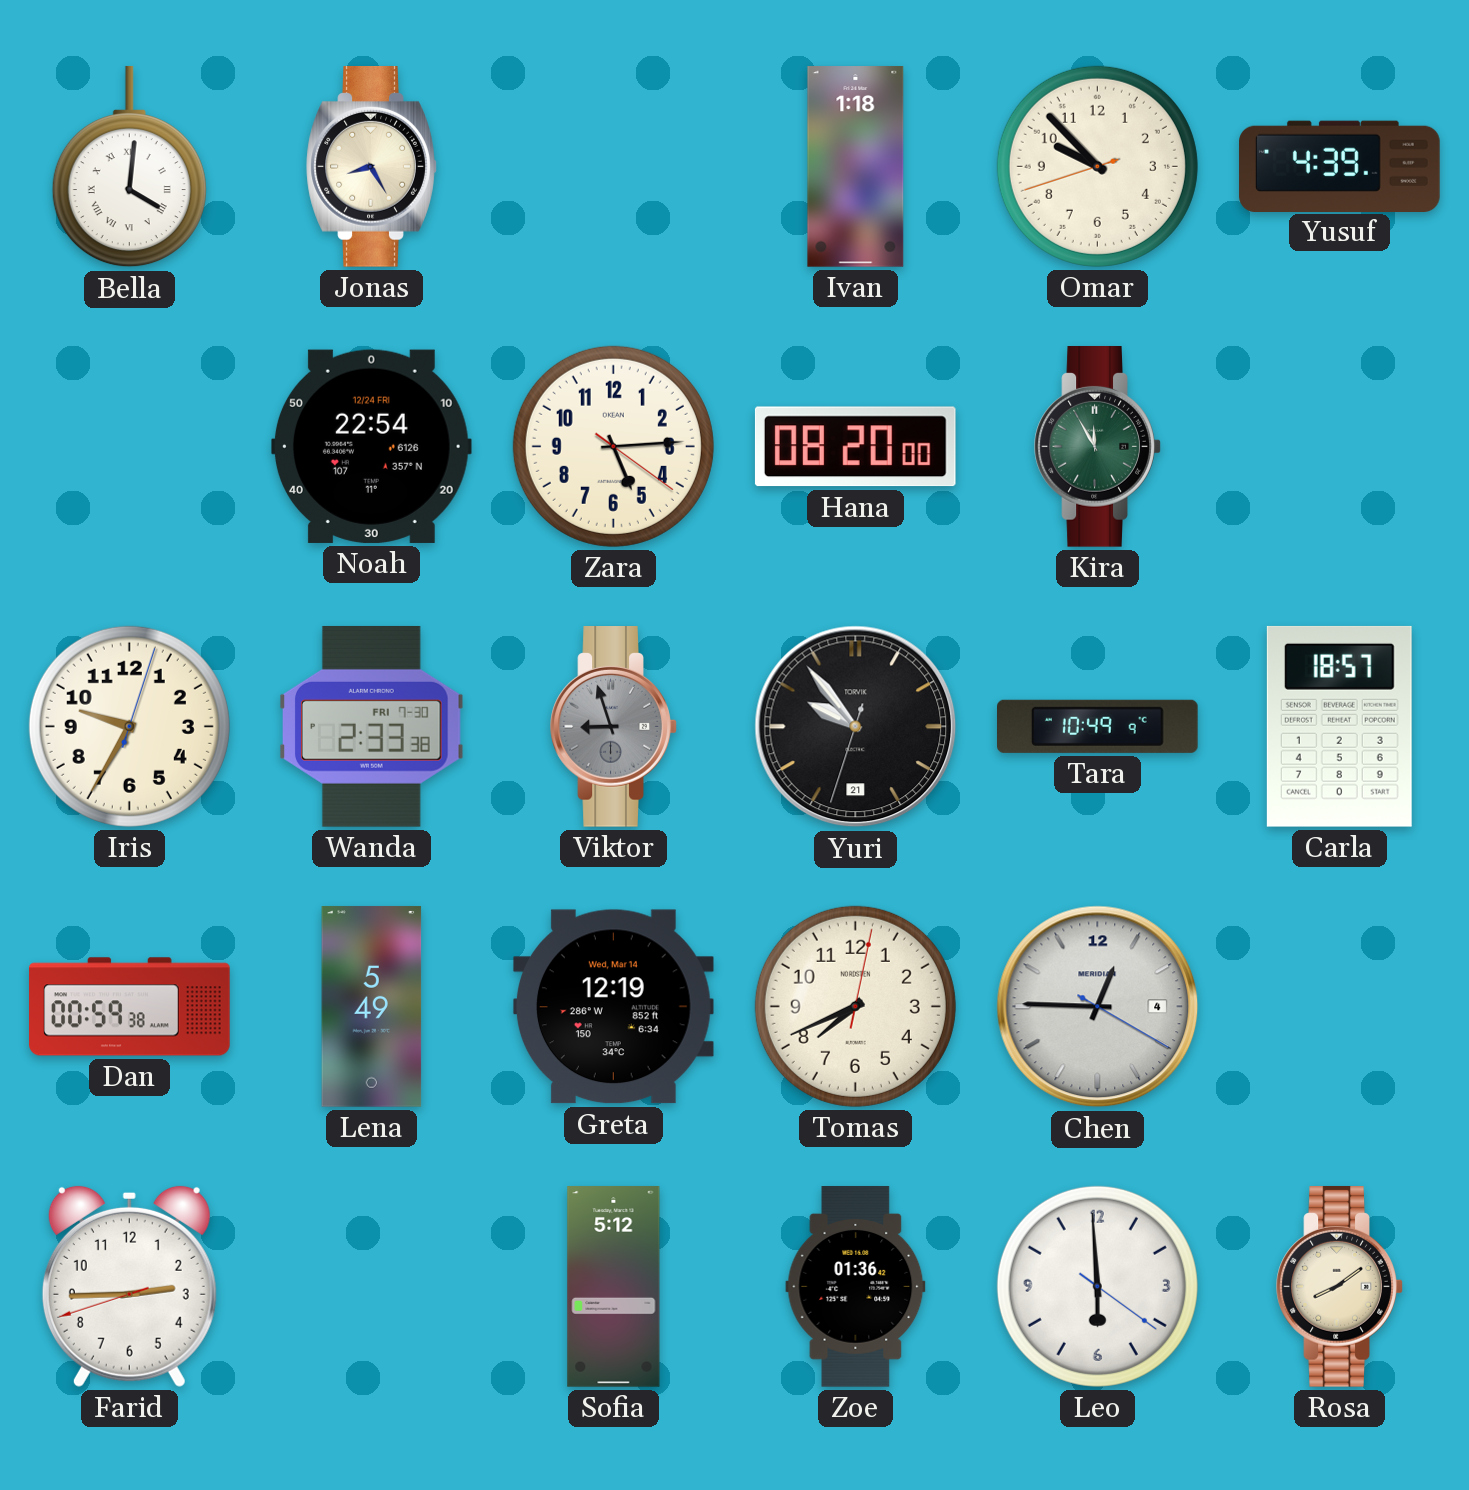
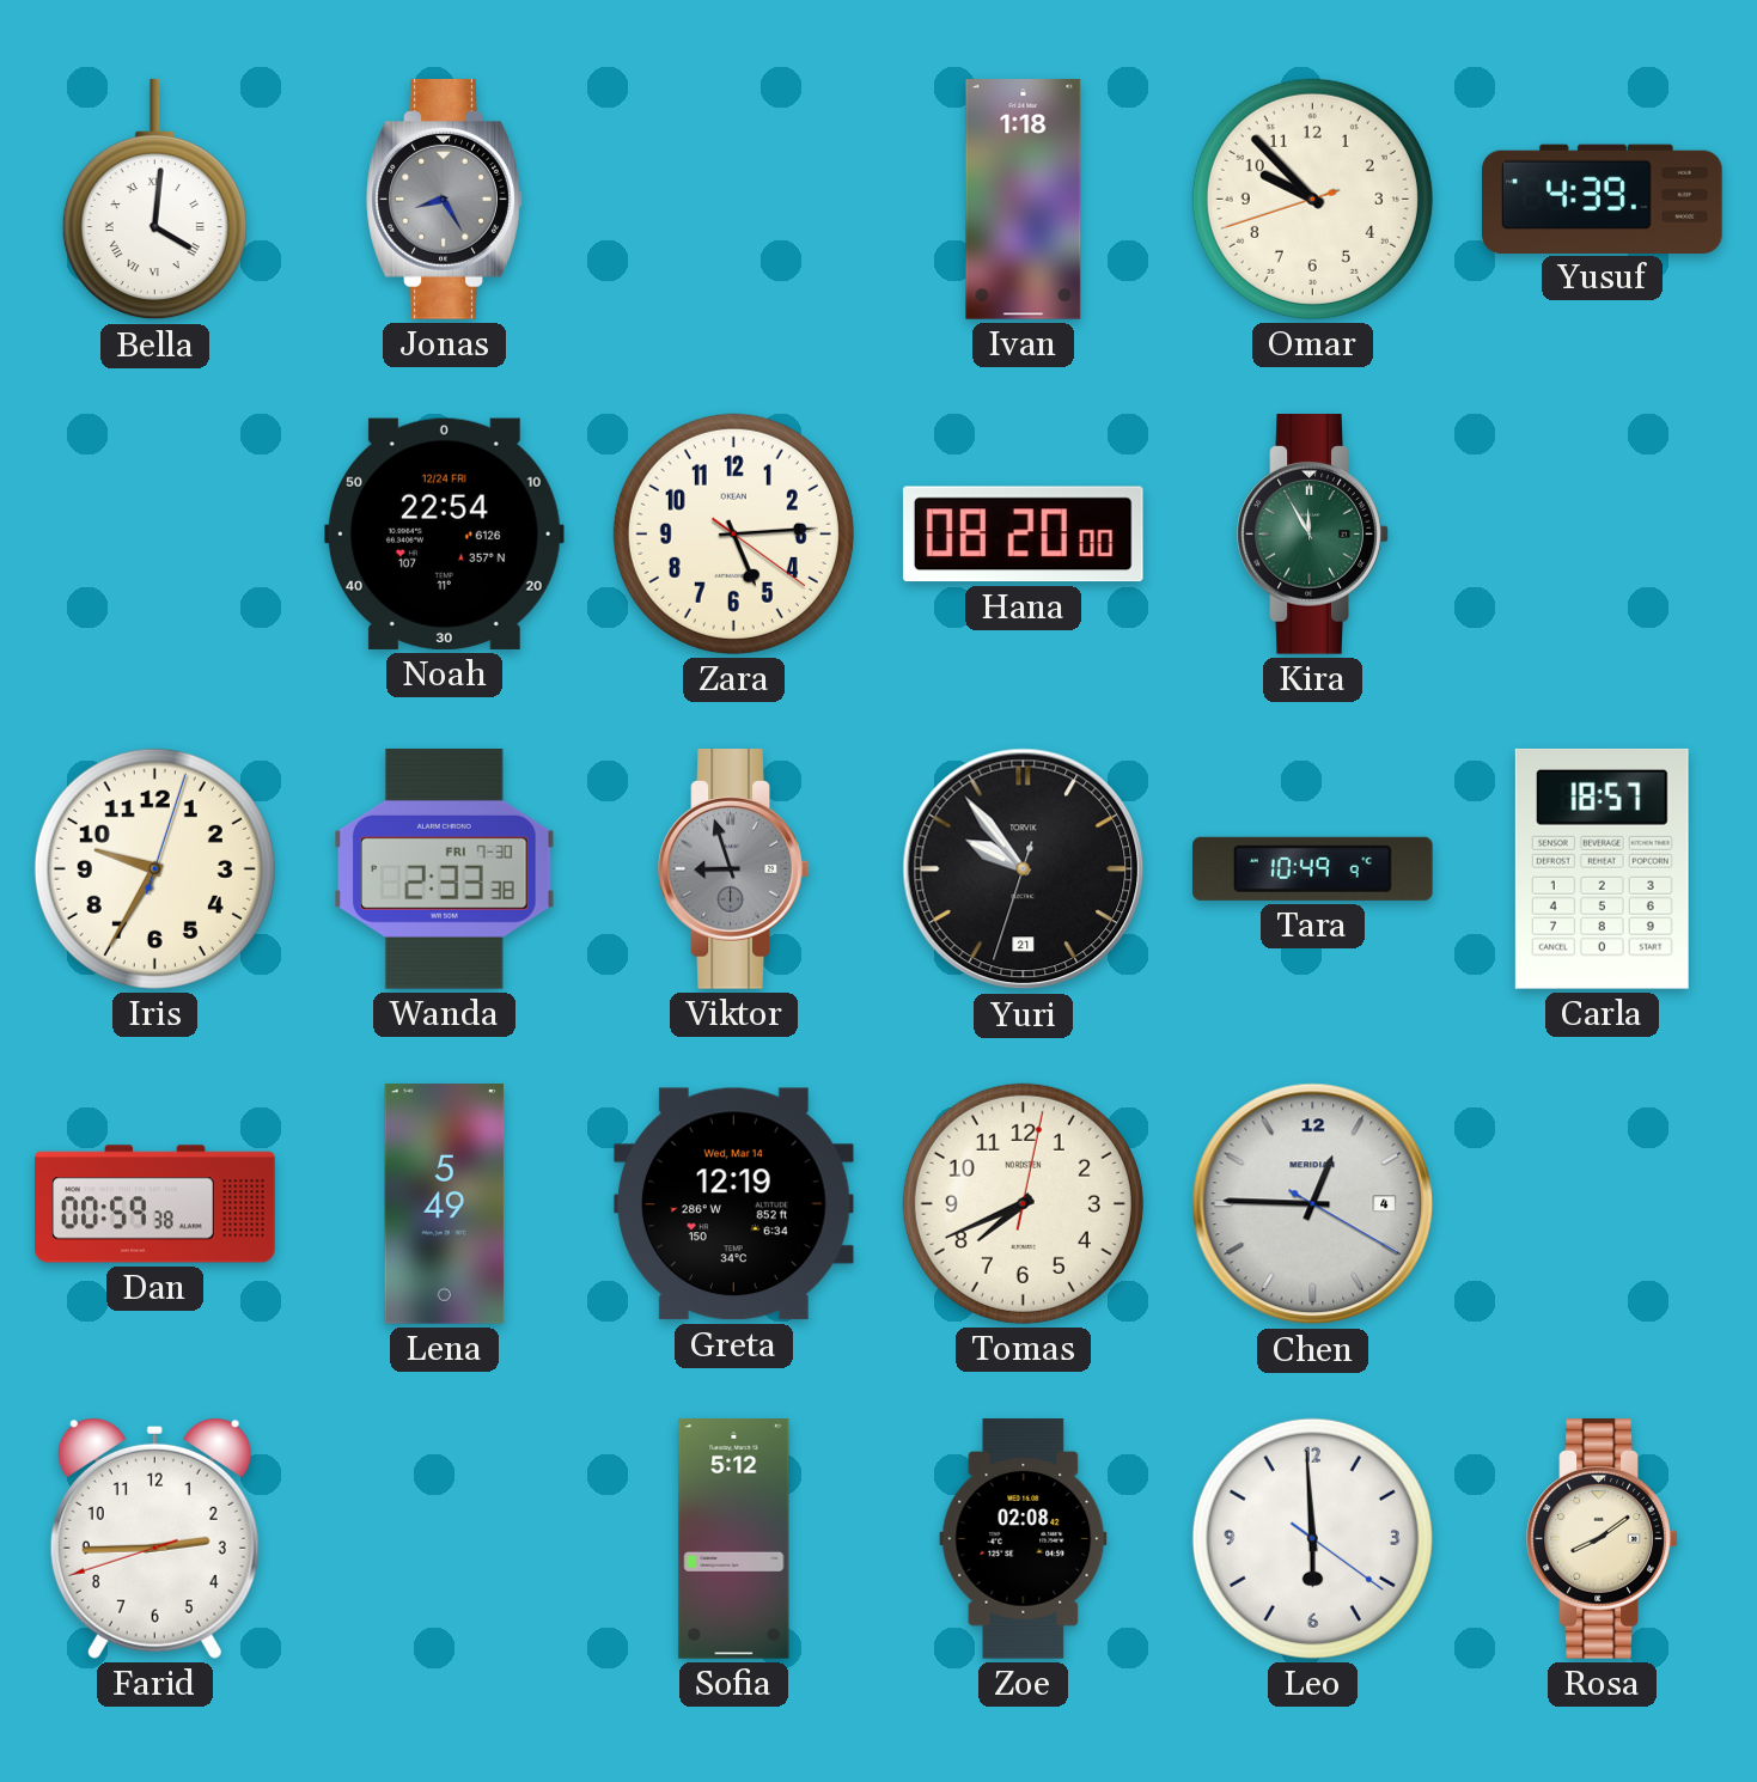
Jonas dial: cream -> grey
Zoe: 01:36 -> 02:08
